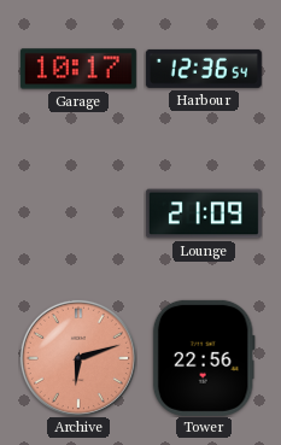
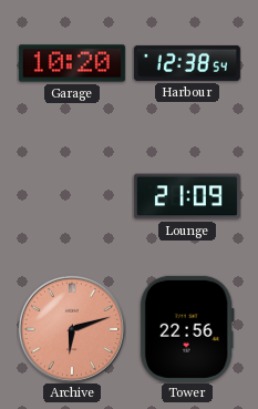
Garage: 10:17 -> 10:20
Harbour: 12:36 -> 12:38
